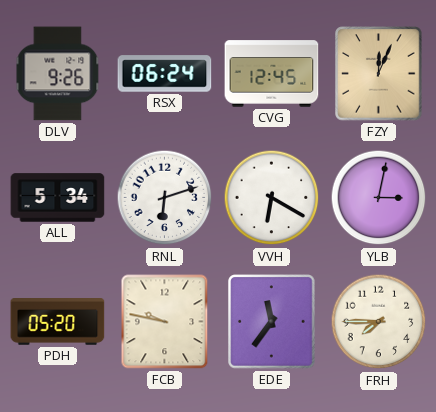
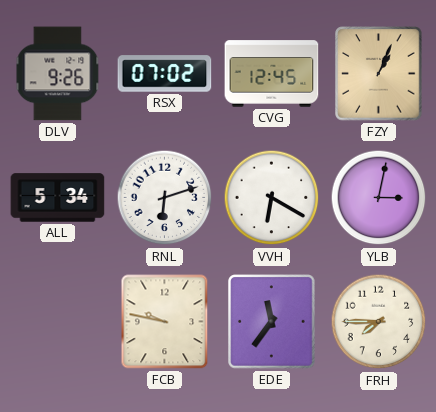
RSX: 06:24 -> 07:02
FZY: 12:04 -> 1:04
PDH: 05:20 -> none
